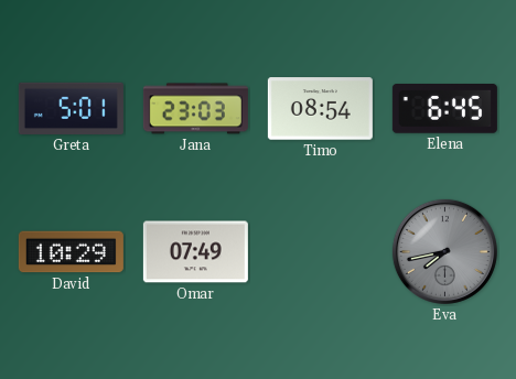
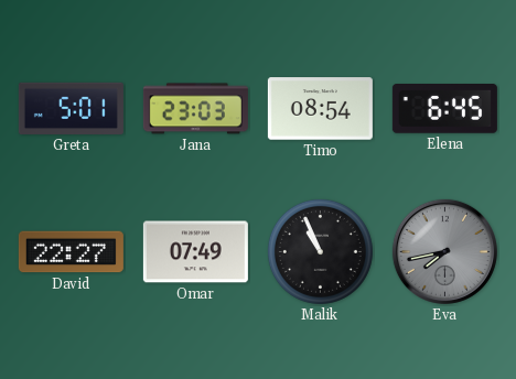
David: 10:29 -> 22:27
Malik: none -> 10:56
